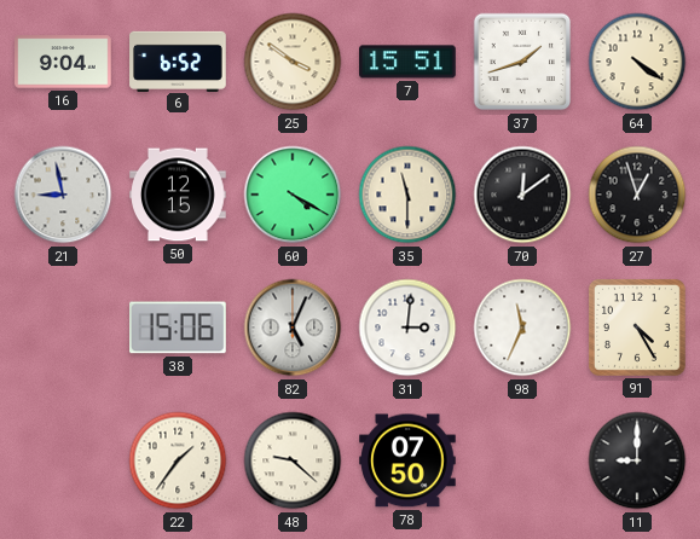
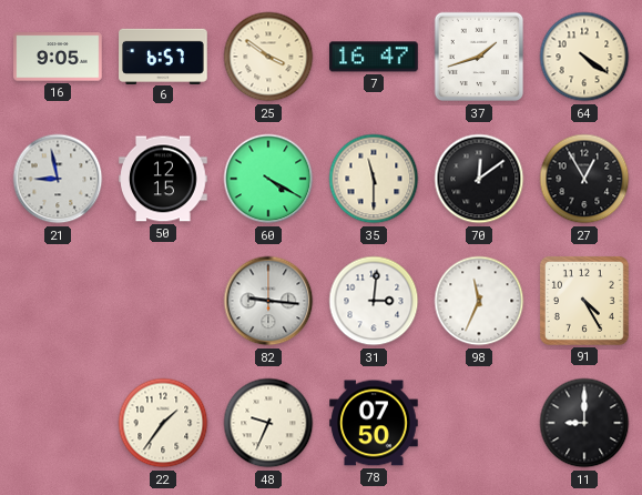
16: 9:04 -> 9:05
6: 6:52 -> 6:57
7: 15:51 -> 16:47
27: 12:57 -> 12:55
38: 15:06 -> none
82: 5:04 -> 9:16
48: 9:22 -> 9:34
